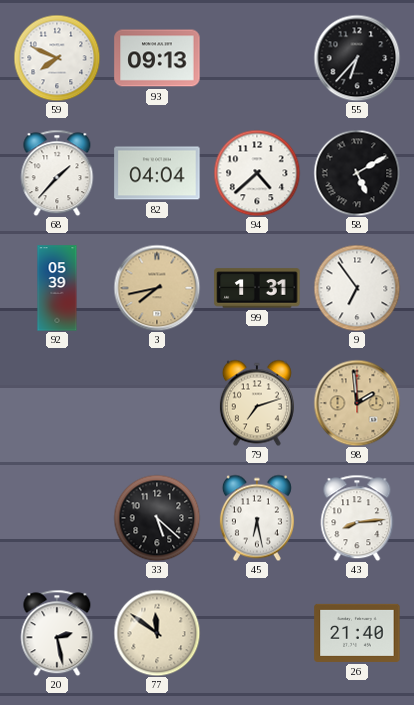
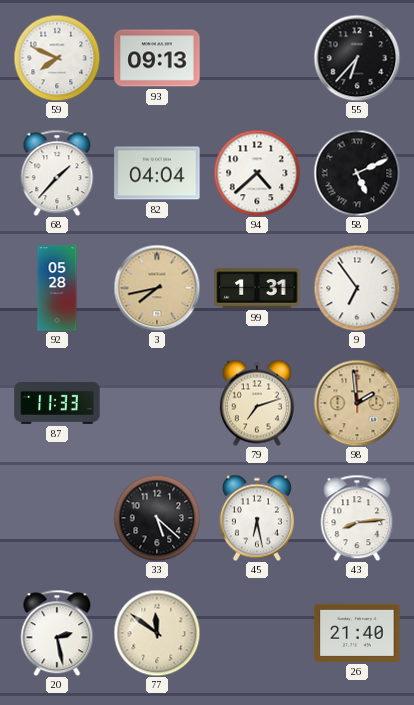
58: 5:10 -> 5:11
92: 05:39 -> 05:28
87: none -> 11:33
